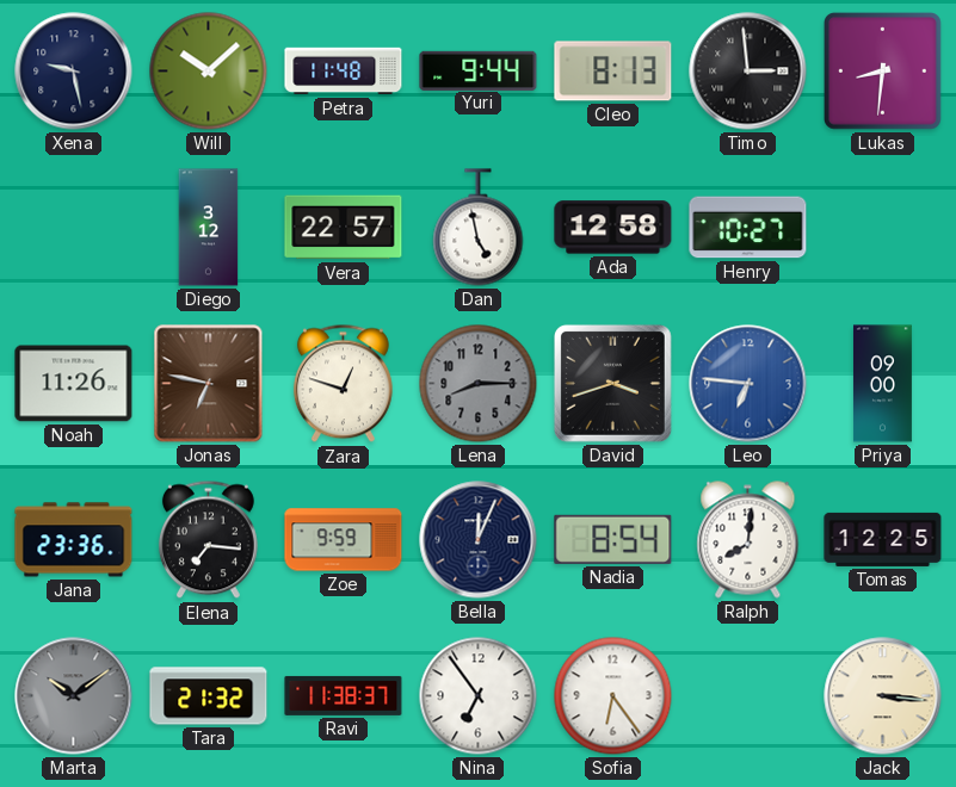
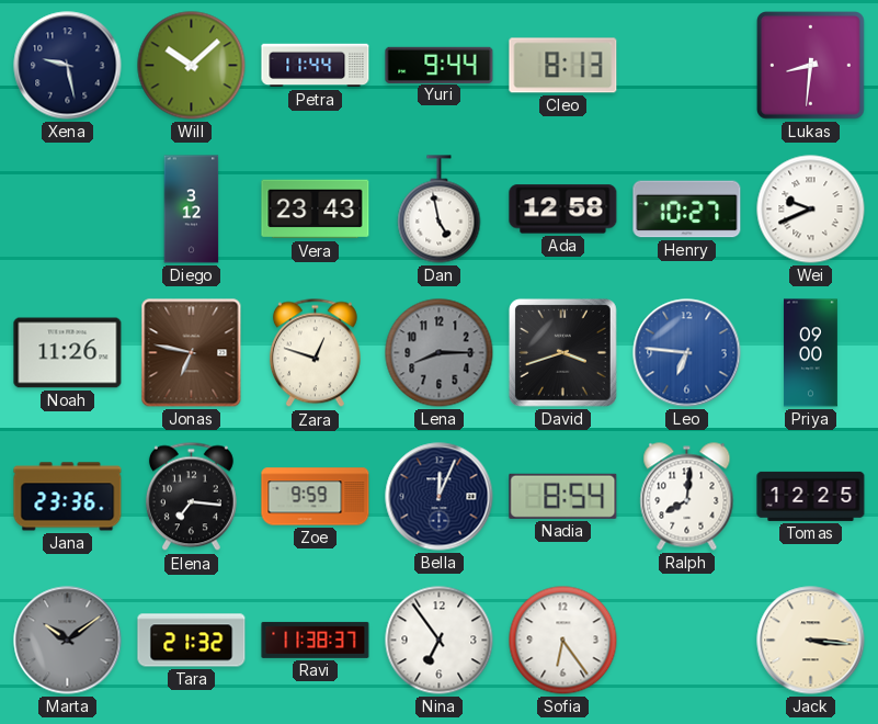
Petra: 11:48 -> 11:44
Timo: 2:59 -> none
Vera: 22:57 -> 23:43
Wei: none -> 9:41
